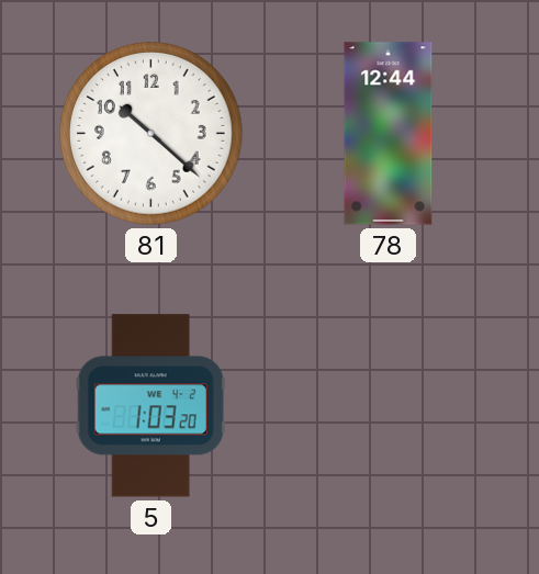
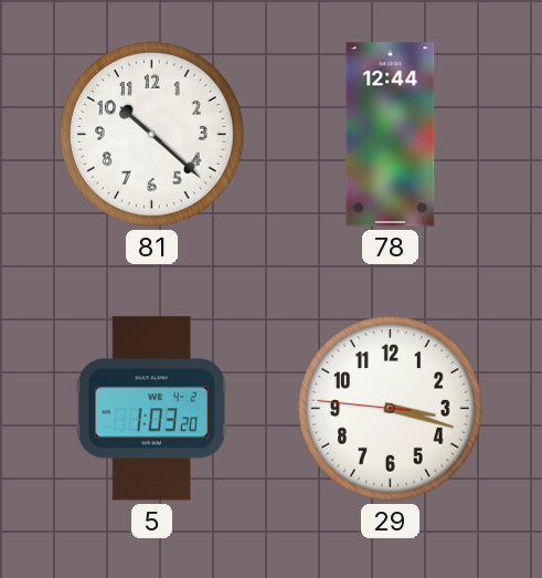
29: none -> 3:17
